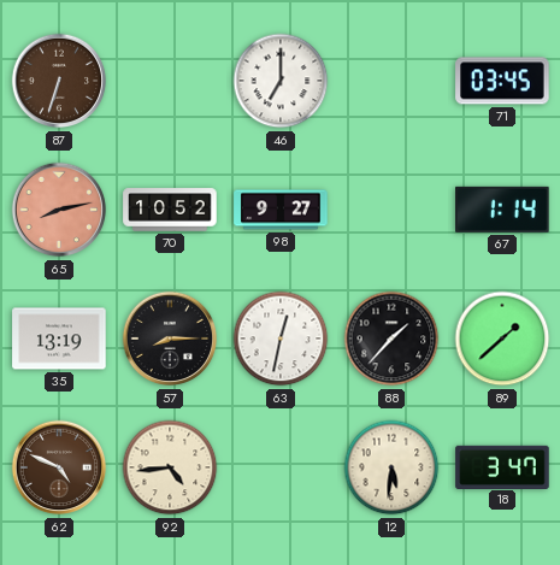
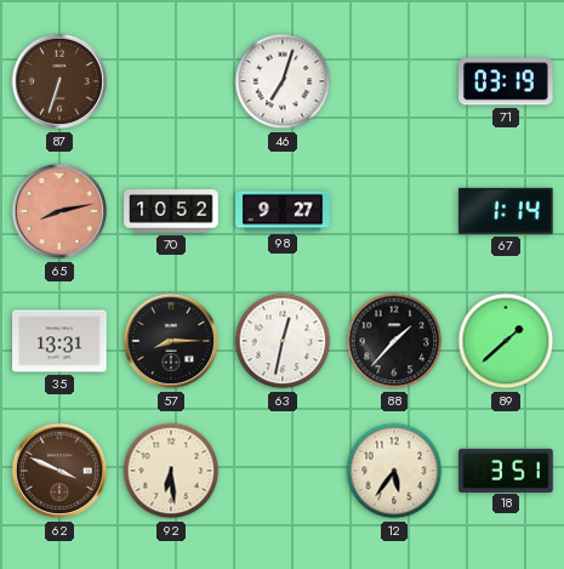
46: 7:00 -> 7:03
71: 03:45 -> 03:19
35: 13:19 -> 13:31
62: 4:49 -> 3:49
92: 4:44 -> 6:29
12: 5:31 -> 5:36
18: 3:47 -> 3:51
